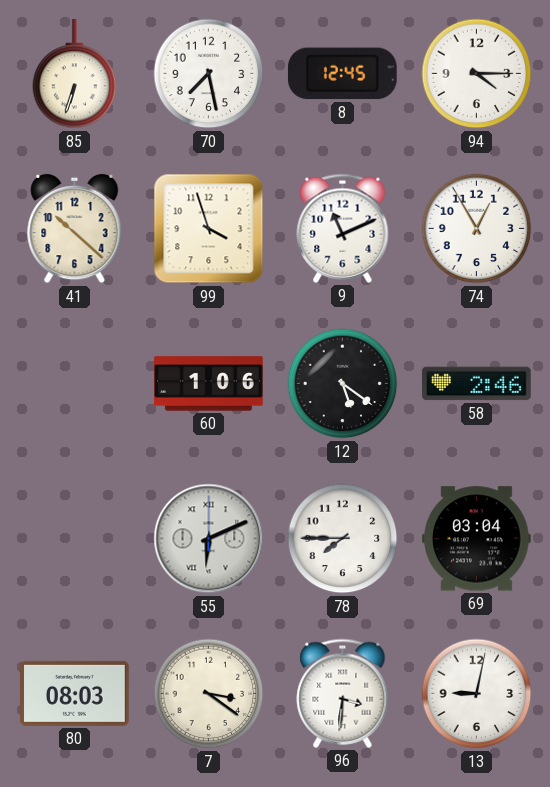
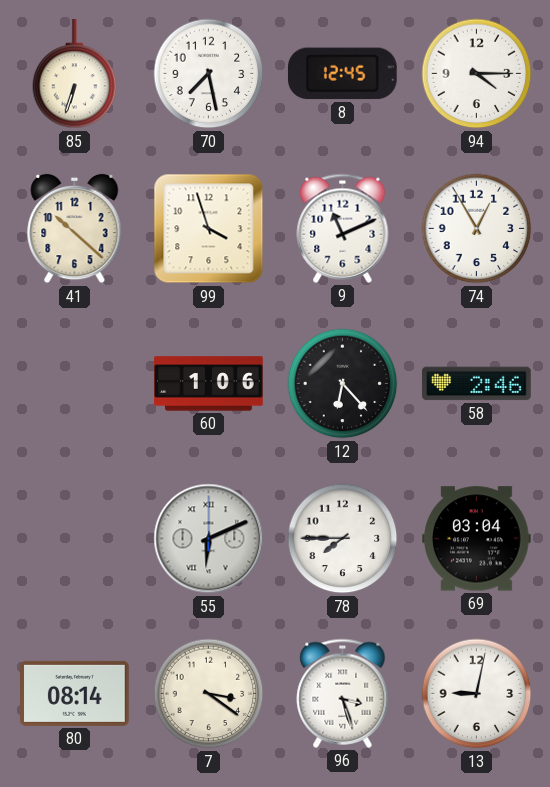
12: 5:21 -> 6:23
80: 08:03 -> 08:14
96: 3:31 -> 3:27
